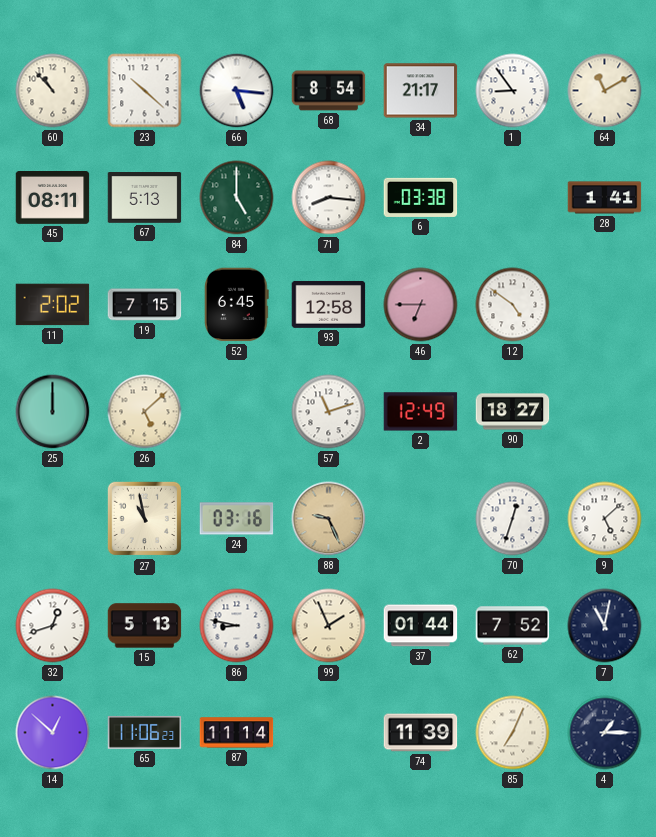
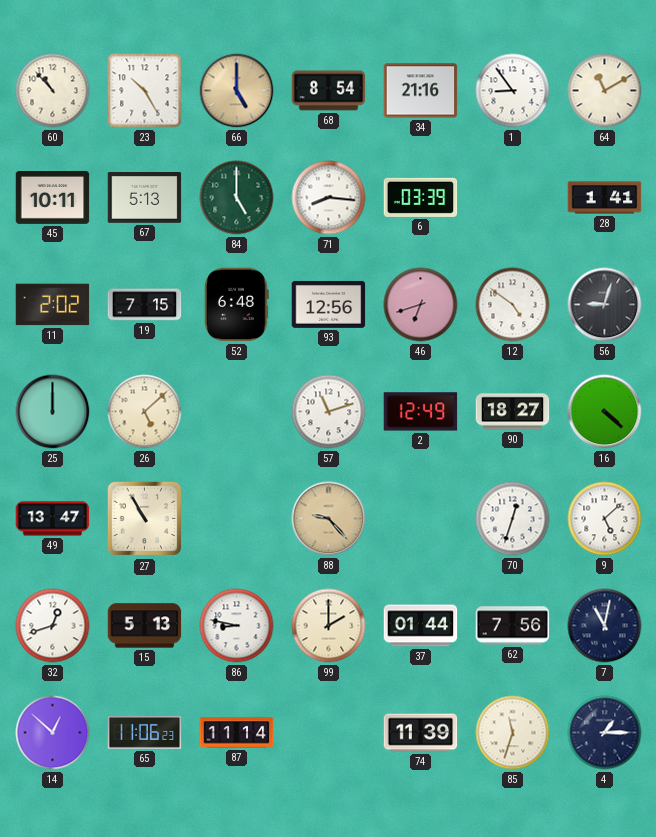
23: 10:22 -> 10:25
66: 5:16 -> 5:00
66 dial: white -> champagne
34: 21:17 -> 21:16
45: 08:11 -> 10:11
6: 03:38 -> 03:39
52: 6:45 -> 6:48
93: 12:58 -> 12:56
46: 6:45 -> 6:42
56: none -> 9:03
16: none -> 4:22
49: none -> 13:47
27: 10:58 -> 10:55
24: 03:16 -> none
88: 9:26 -> 9:23
99: 1:56 -> 2:00
62: 7:52 -> 7:56
85: 7:04 -> 11:33
